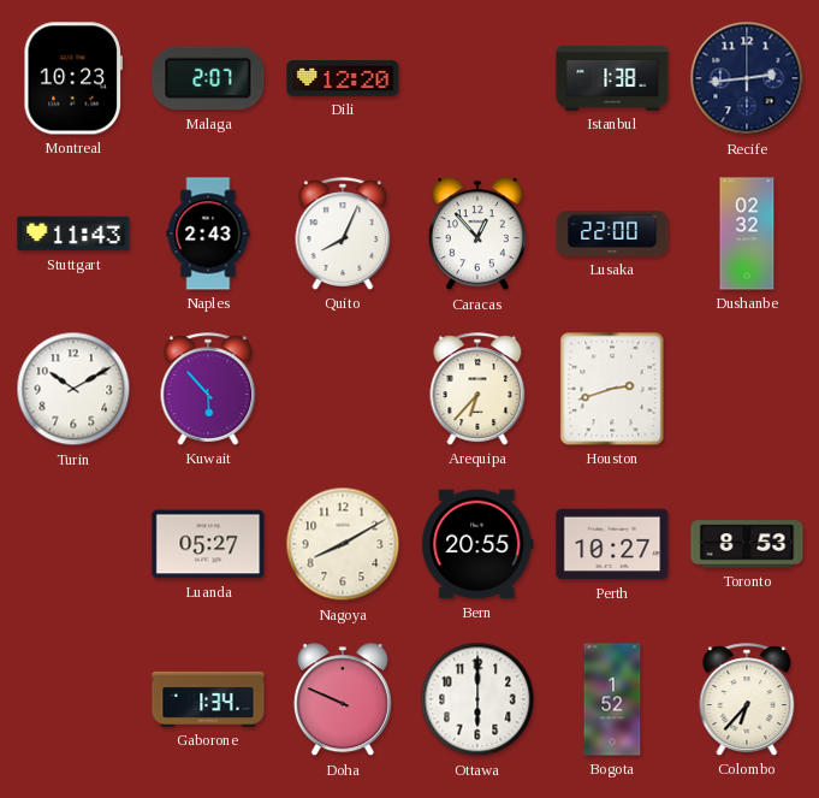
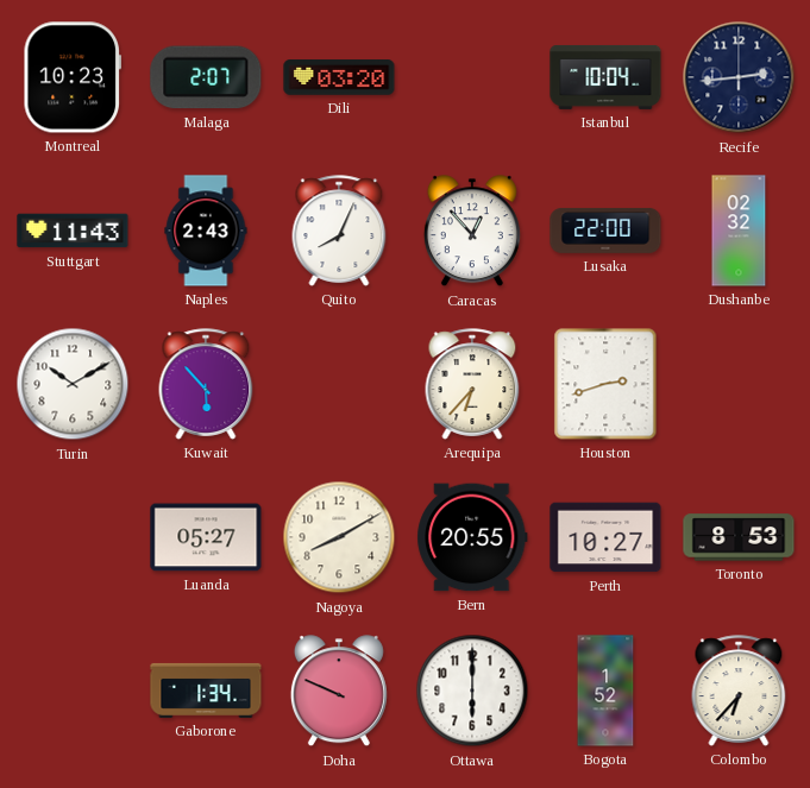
Dili: 12:20 -> 03:20
Istanbul: 1:38 -> 10:04
